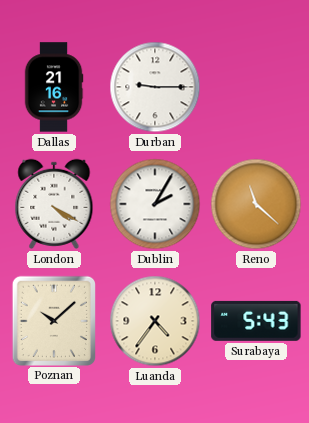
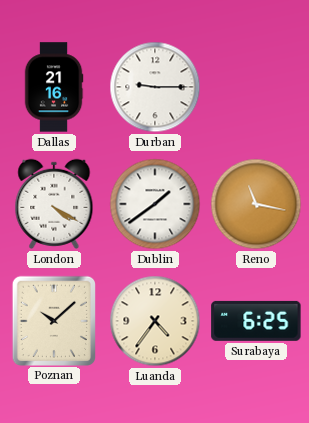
Dublin: 2:05 -> 1:39
Reno: 11:22 -> 11:17
Surabaya: 5:43 -> 6:25
